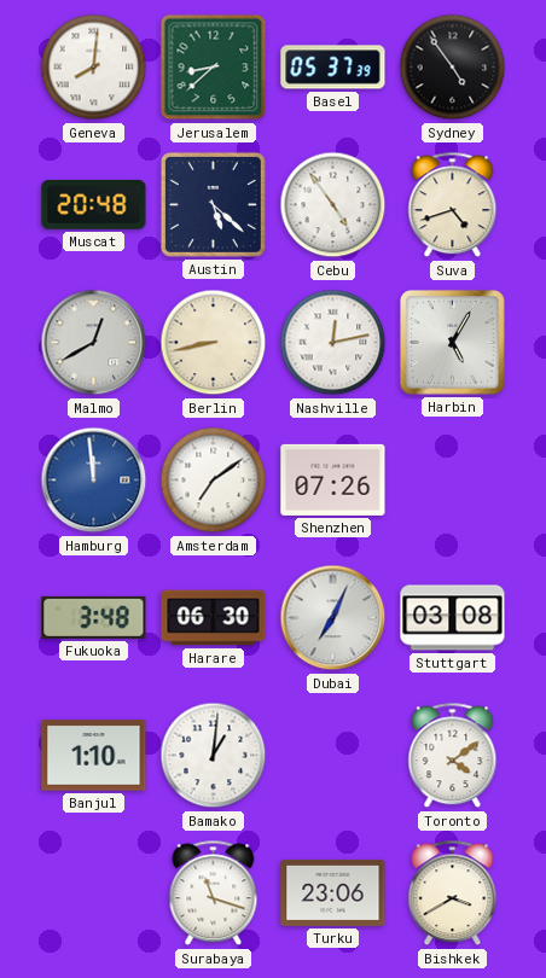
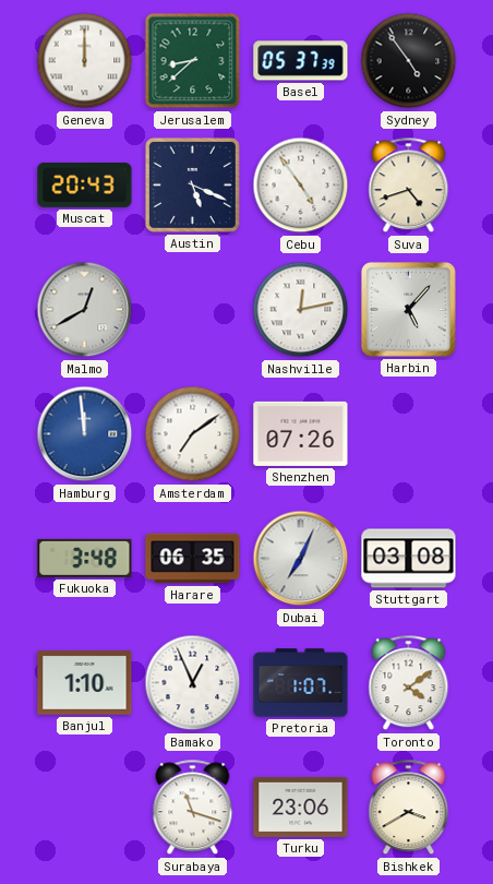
Geneva: 8:01 -> 12:00
Muscat: 20:48 -> 20:43
Austin: 5:22 -> 5:19
Berlin: 8:43 -> none
Harbin: 5:05 -> 5:07
Harare: 06:30 -> 06:35
Bamako: 1:01 -> 12:56
Pretoria: none -> 1:07
